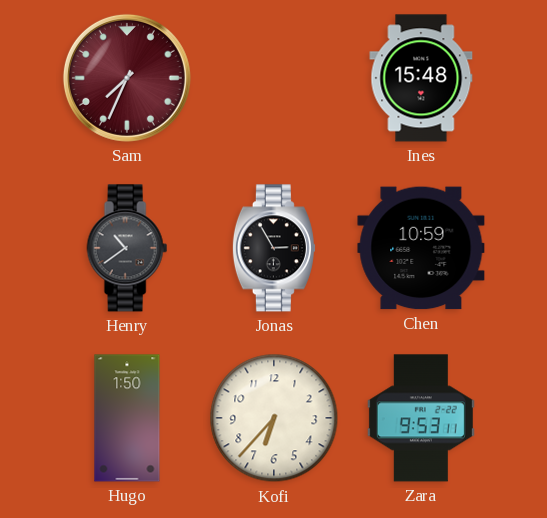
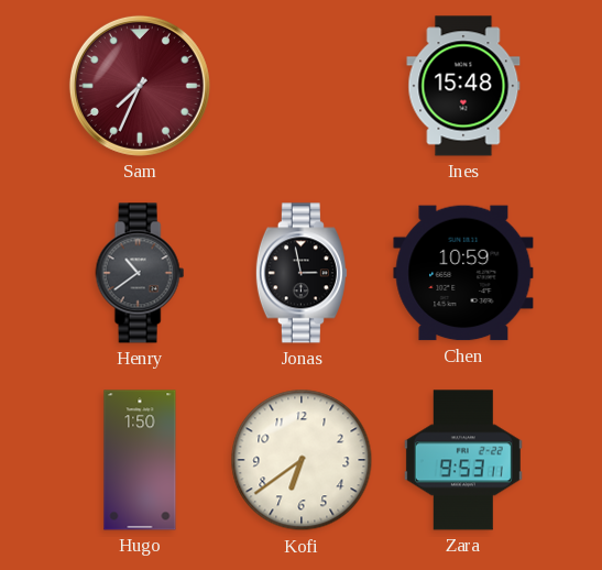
Jonas: 2:55 -> 2:58
Kofi: 6:37 -> 6:39
